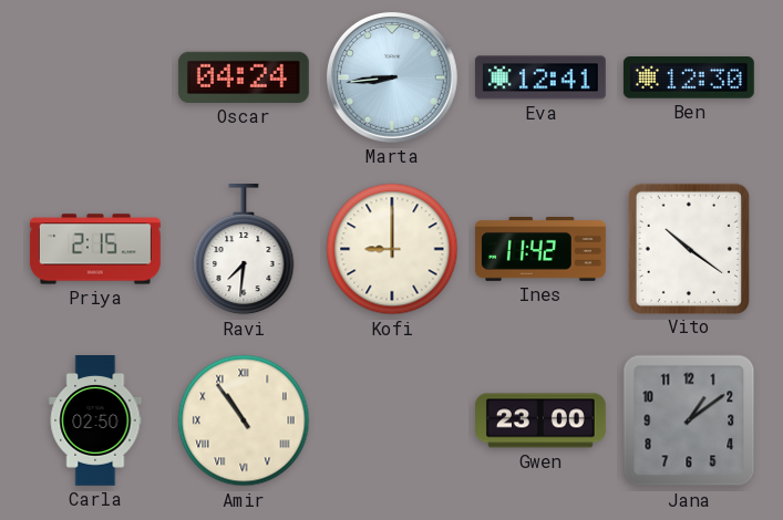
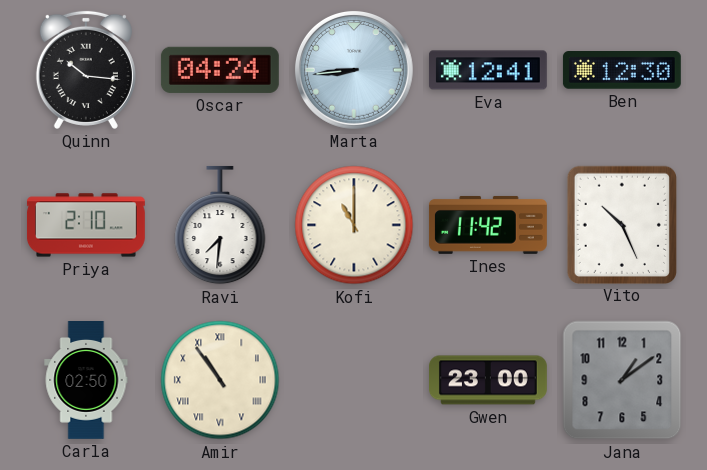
Quinn: none -> 10:16
Priya: 2:15 -> 2:10
Kofi: 9:00 -> 11:00
Vito: 10:21 -> 10:26
